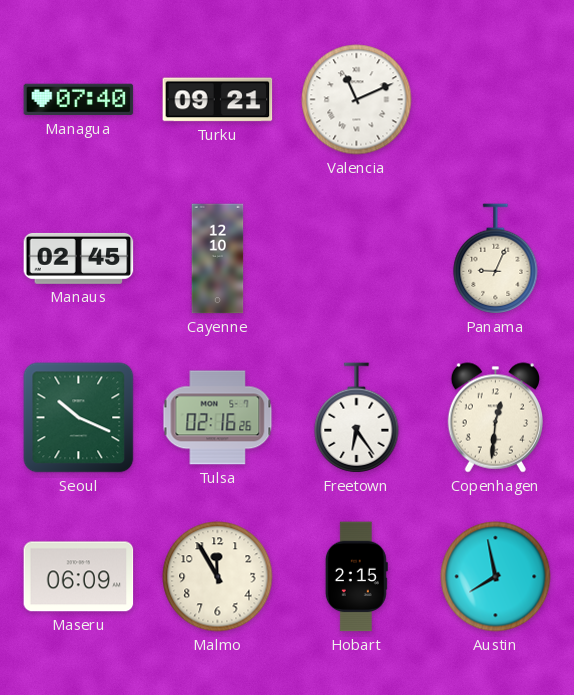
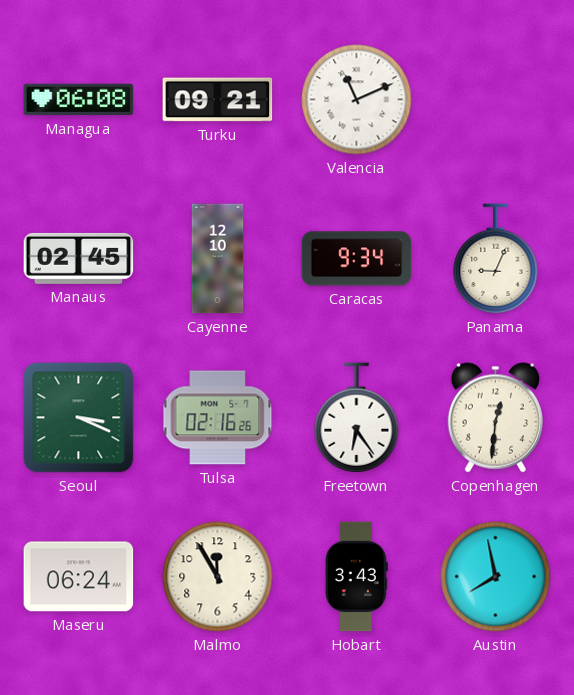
Managua: 07:40 -> 06:08
Caracas: none -> 9:34
Seoul: 10:19 -> 3:19
Maseru: 06:09 -> 06:24
Hobart: 2:15 -> 3:43
